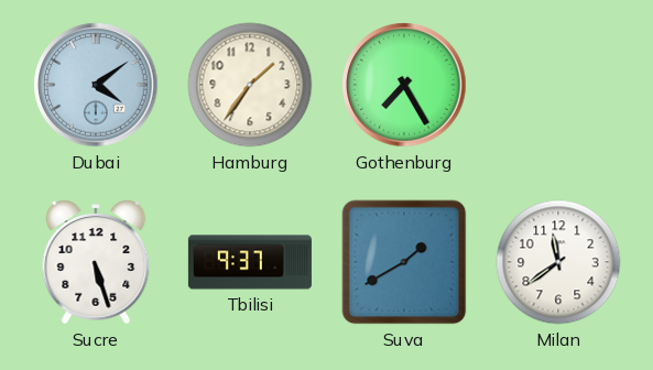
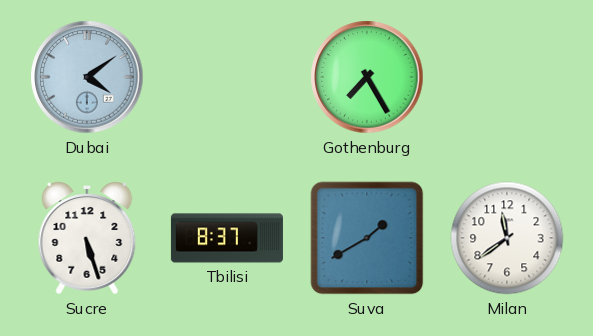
Hamburg: 1:36 -> none
Tbilisi: 9:37 -> 8:37
